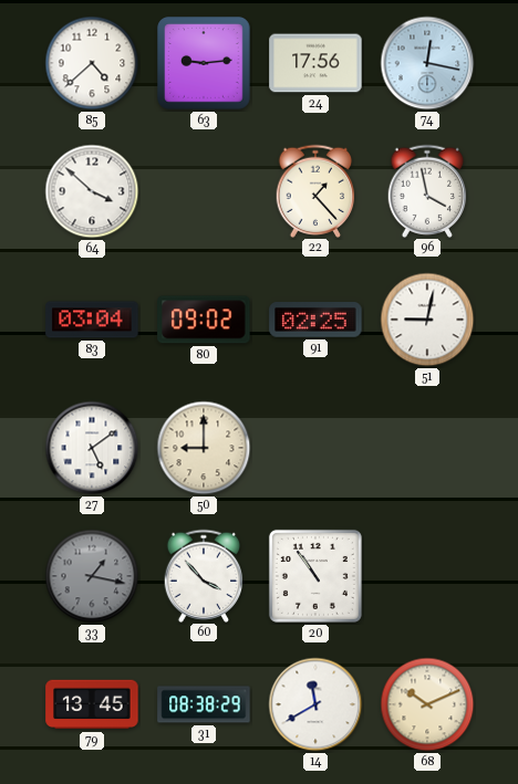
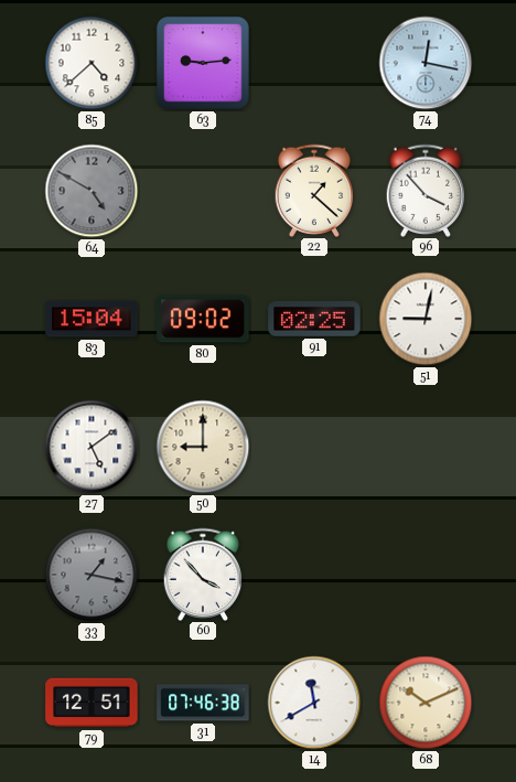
24: 17:56 -> none
64: 3:52 -> 4:50
64 dial: white -> grey
22: 1:23 -> 1:22
96: 3:58 -> 3:53
83: 03:04 -> 15:04
20: 10:54 -> none
79: 13:45 -> 12:51
31: 08:38 -> 07:46
